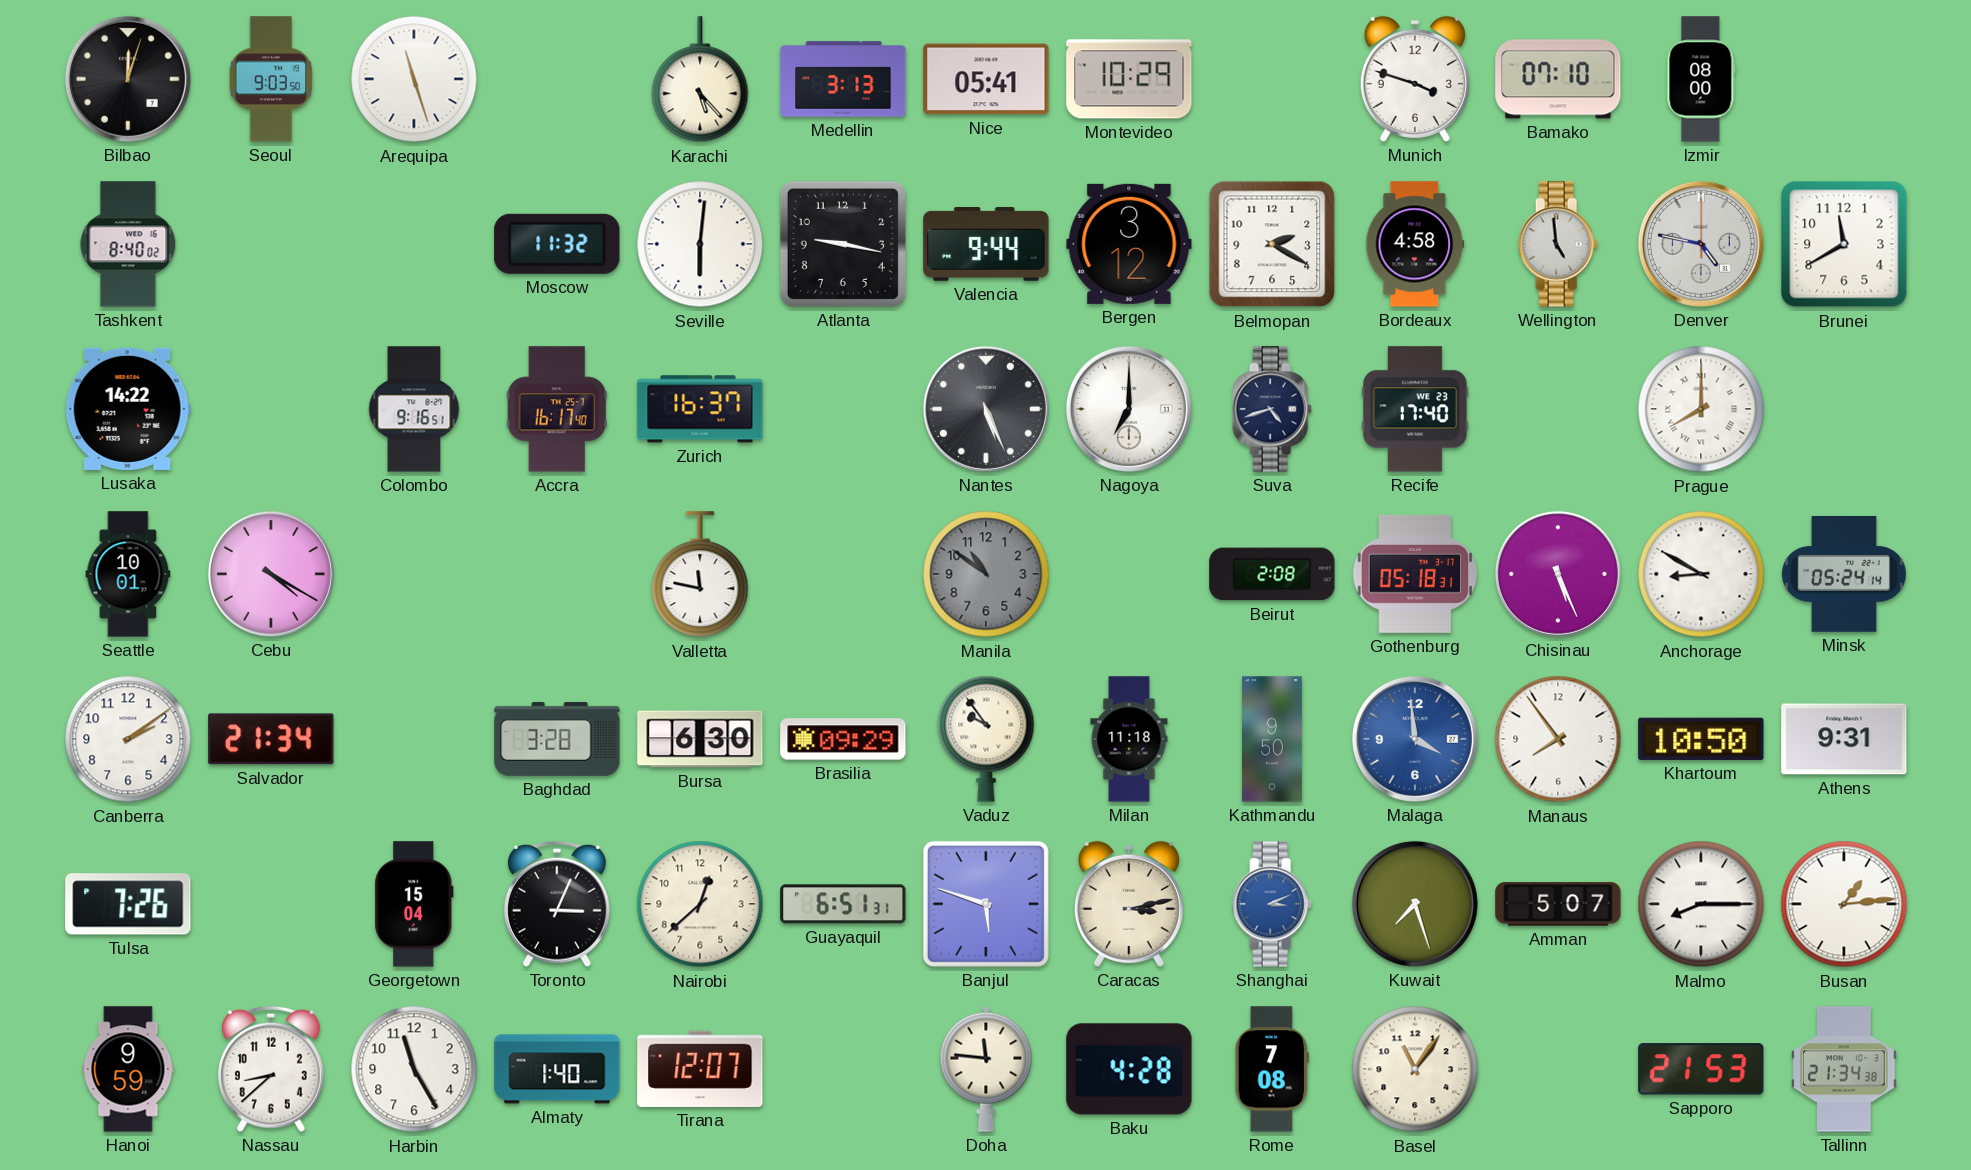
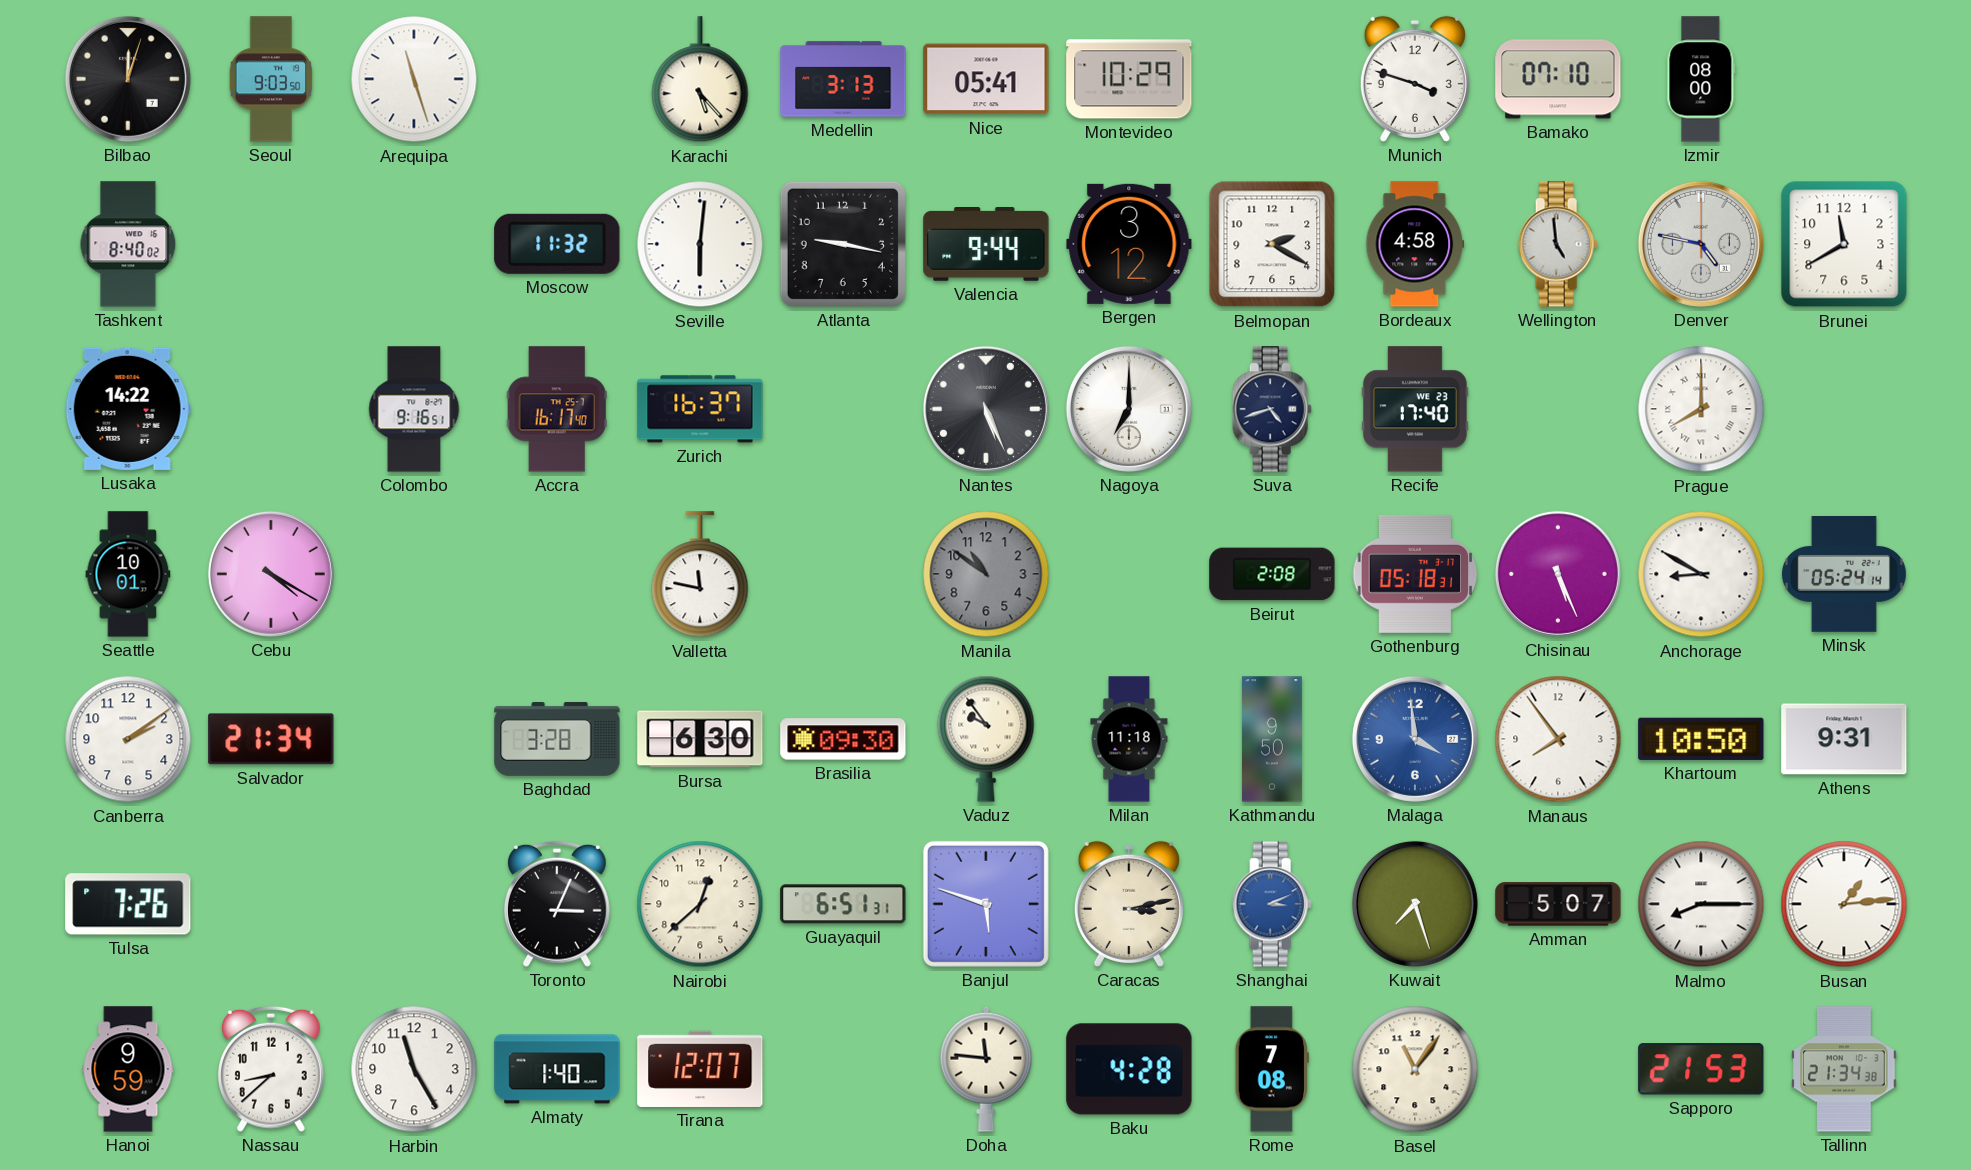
Brasilia: 09:29 -> 09:30
Georgetown: 15:04 -> none
